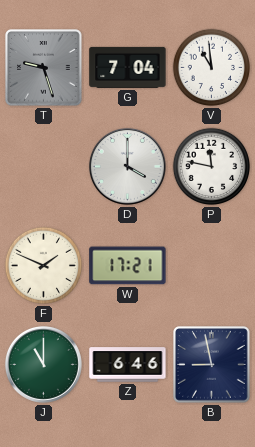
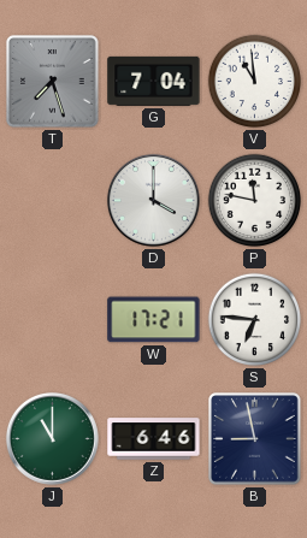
T: 9:27 -> 7:27
F: 1:49 -> none
S: none -> 6:46
